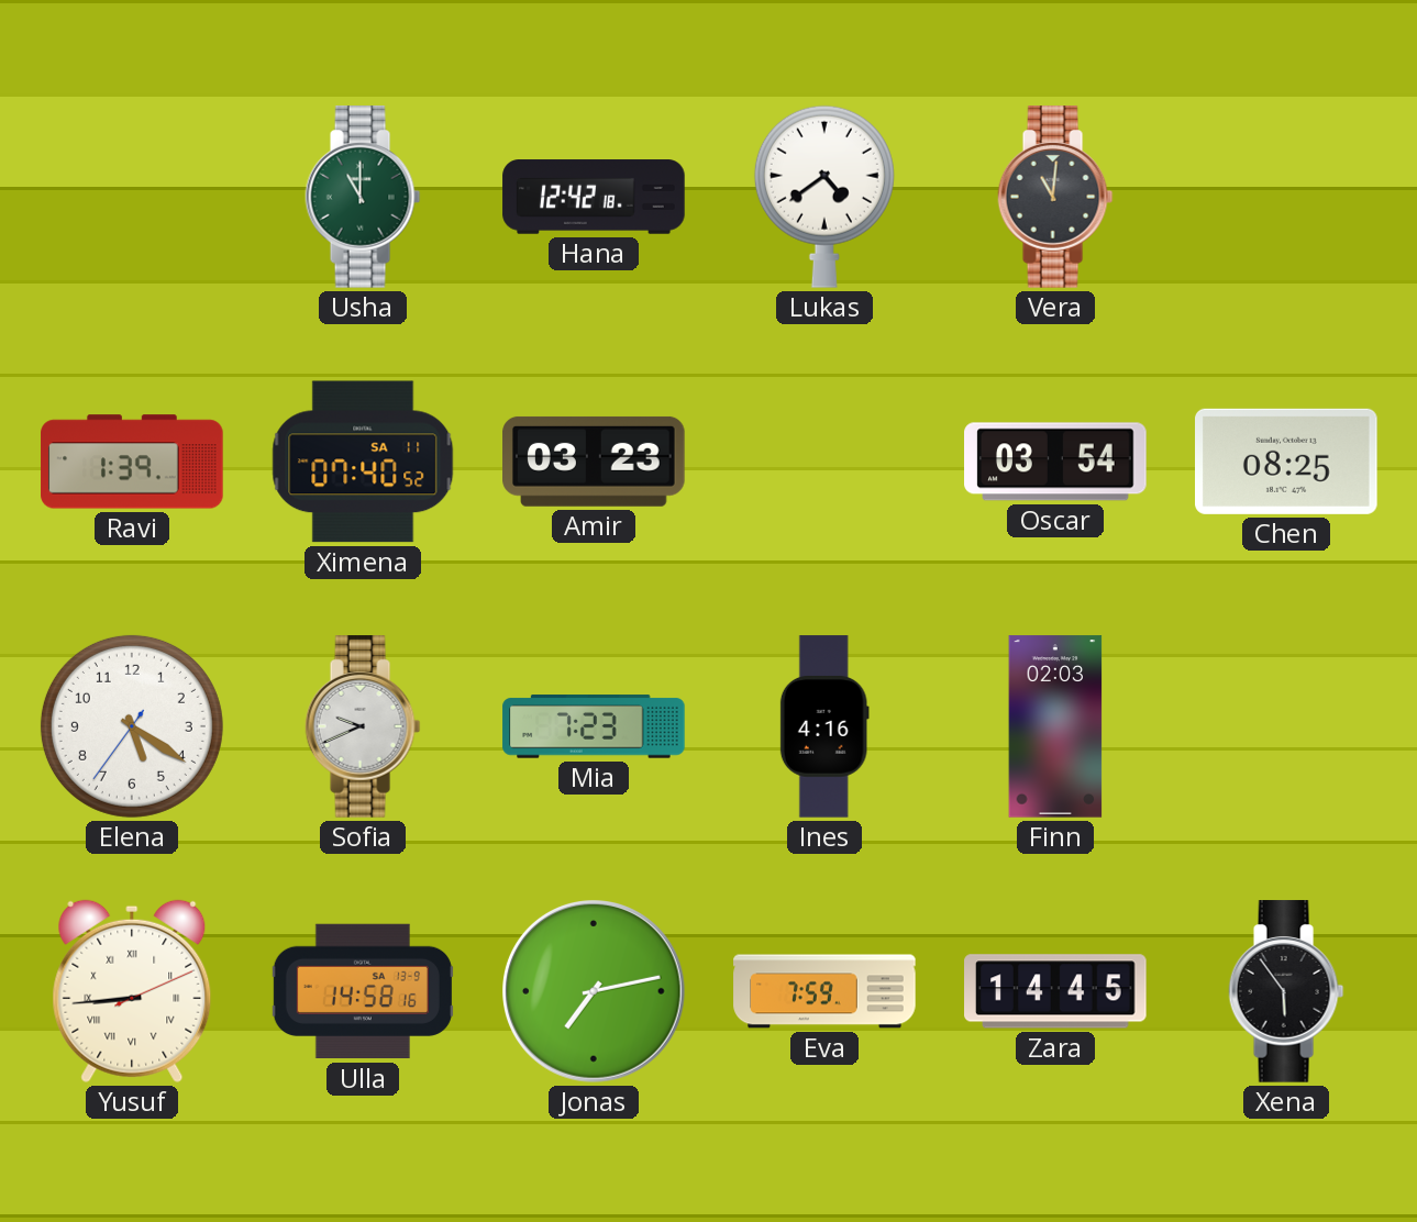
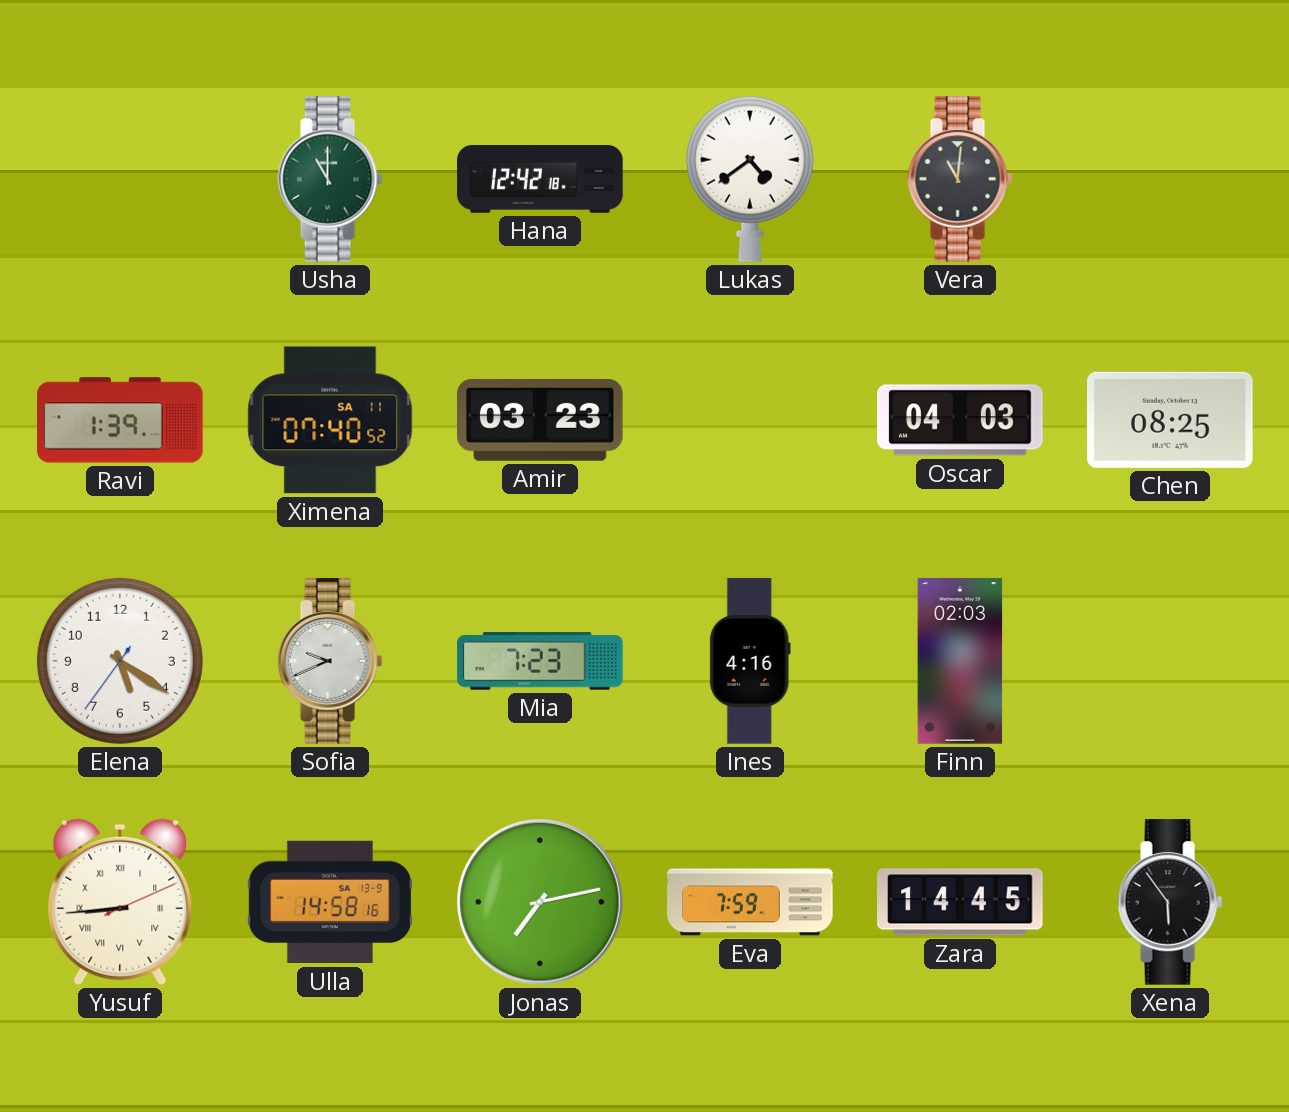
Oscar: 03:54 -> 04:03
